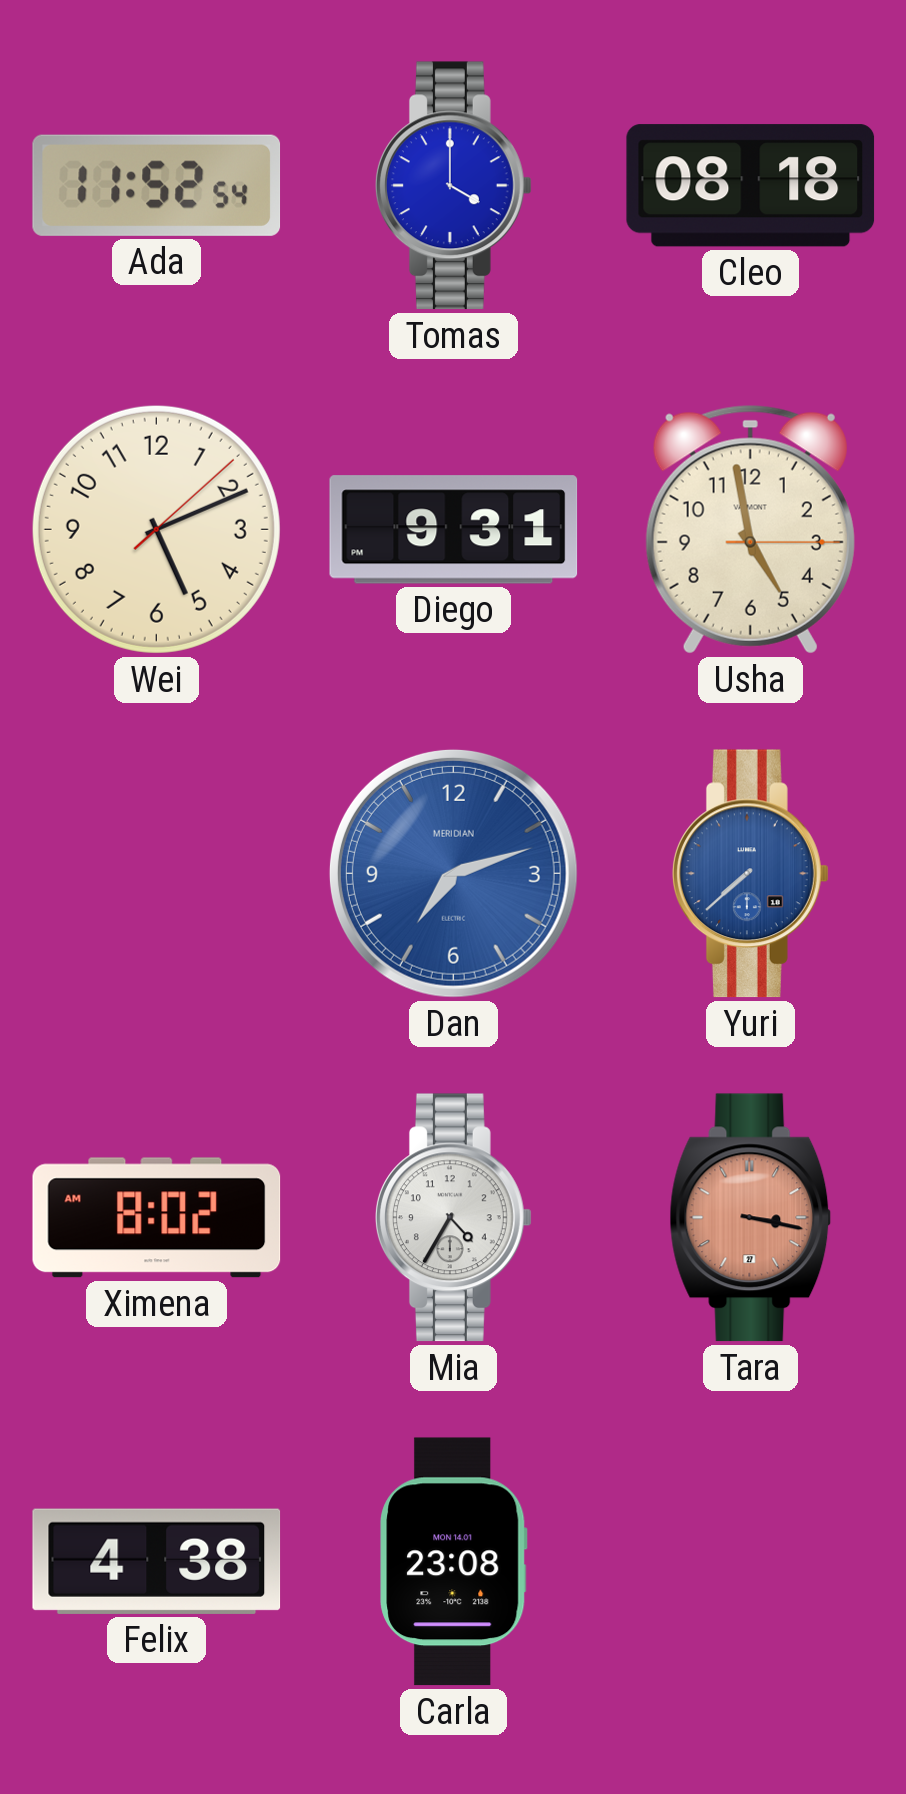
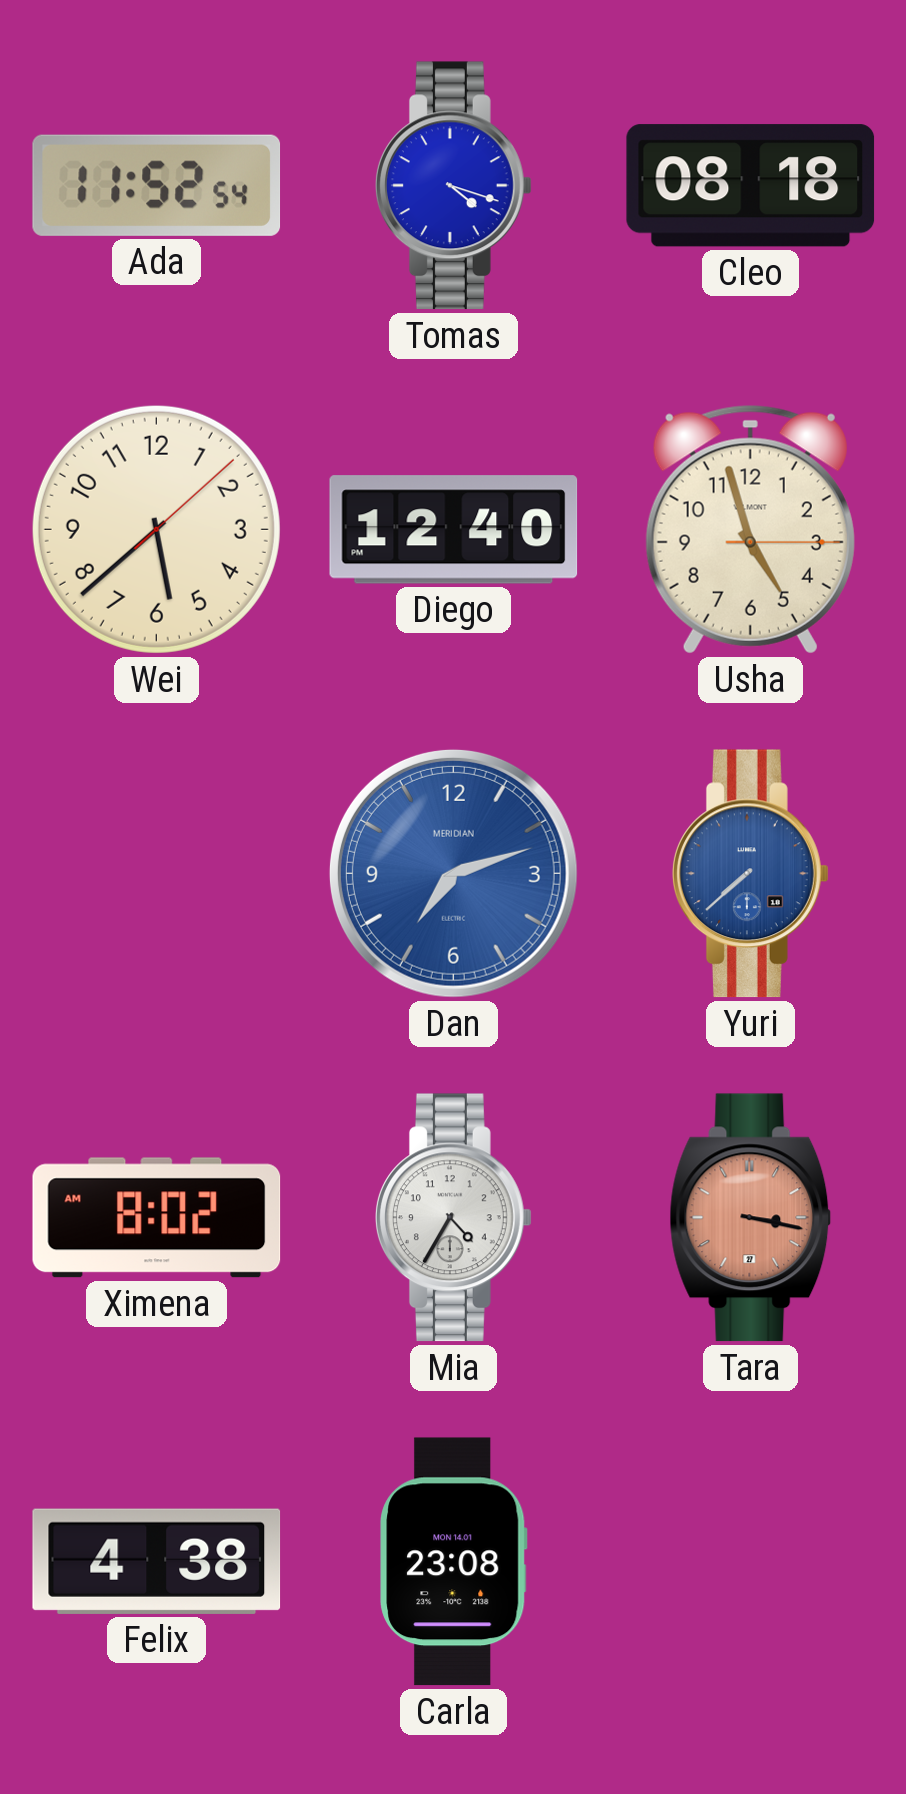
Tomas: 4:00 -> 4:18
Wei: 5:11 -> 5:38
Diego: 9:31 -> 12:40
Usha: 4:58 -> 4:57
